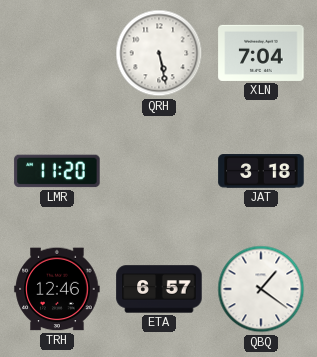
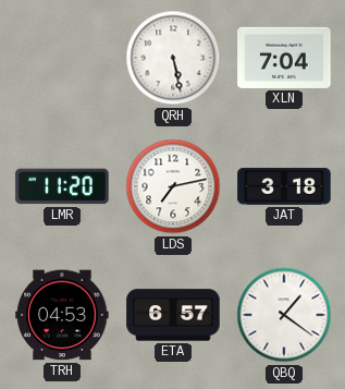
LDS: none -> 7:13
TRH: 12:46 -> 04:53
